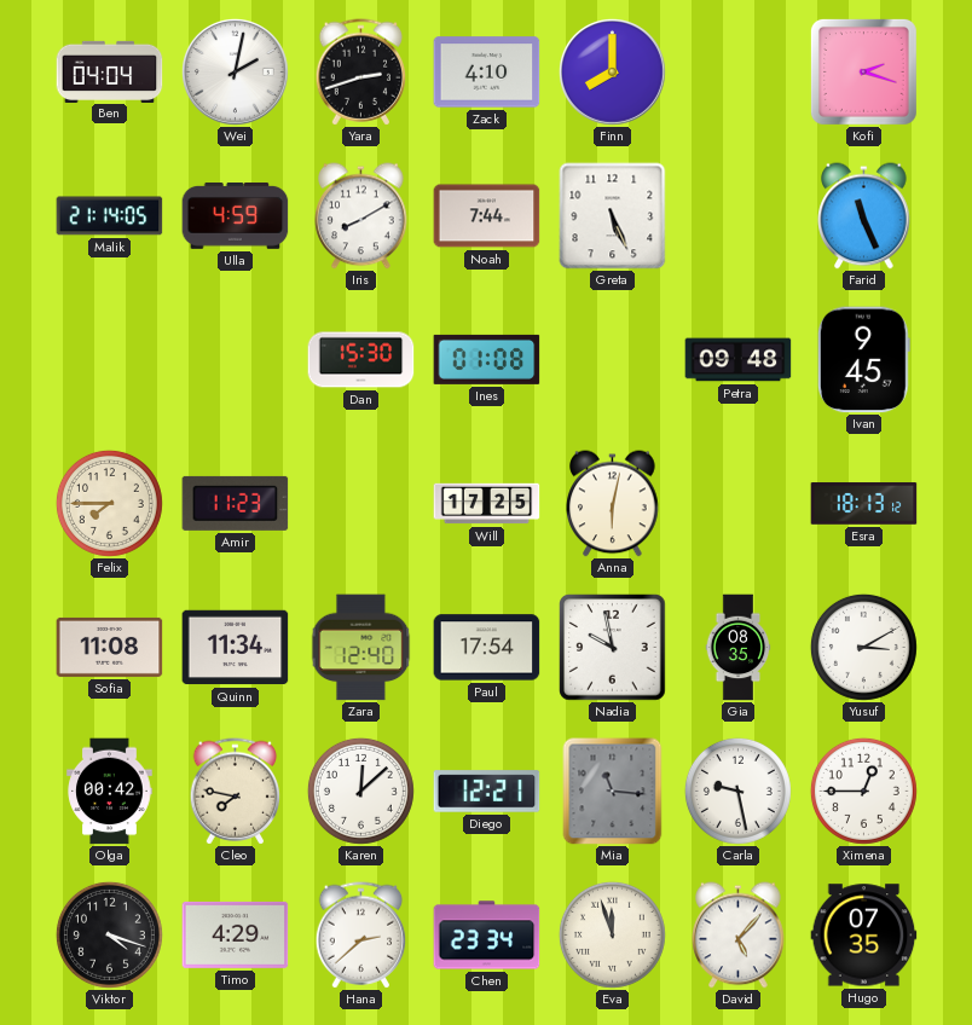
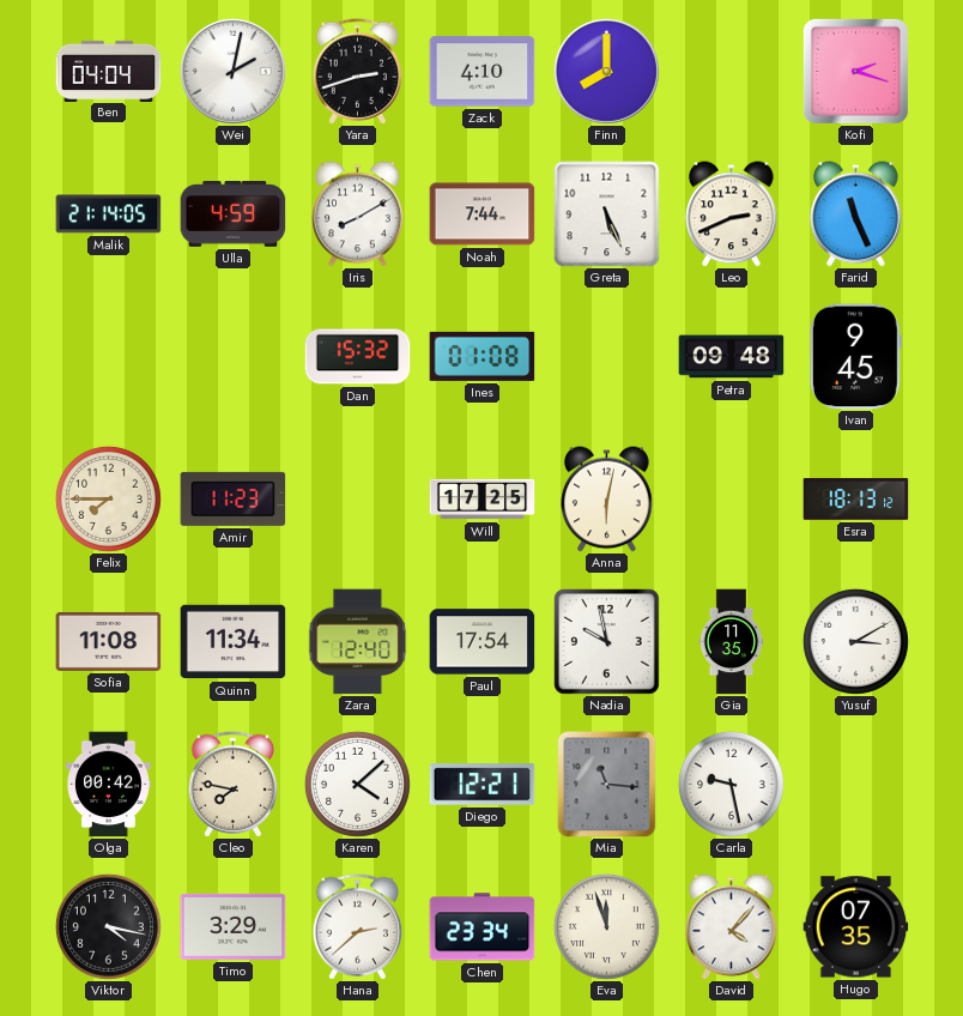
Leo: none -> 2:41
Dan: 15:30 -> 15:32
Gia: 08:35 -> 11:35
Karen: 12:08 -> 4:08
Ximena: 12:45 -> none
Viktor: 4:18 -> 4:17
Timo: 4:29 -> 3:29
David: 5:07 -> 4:07
